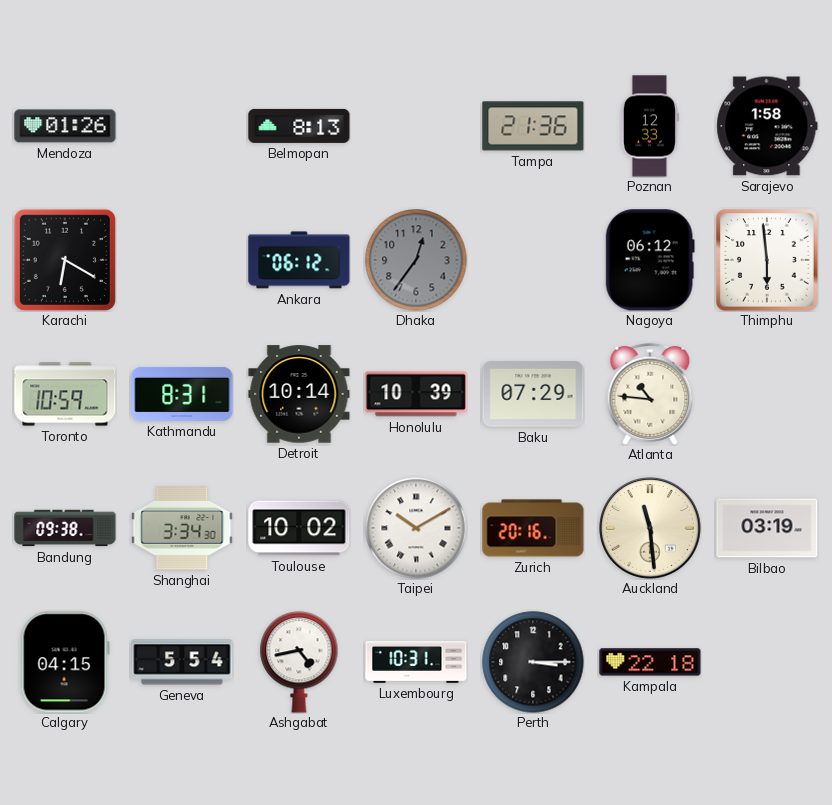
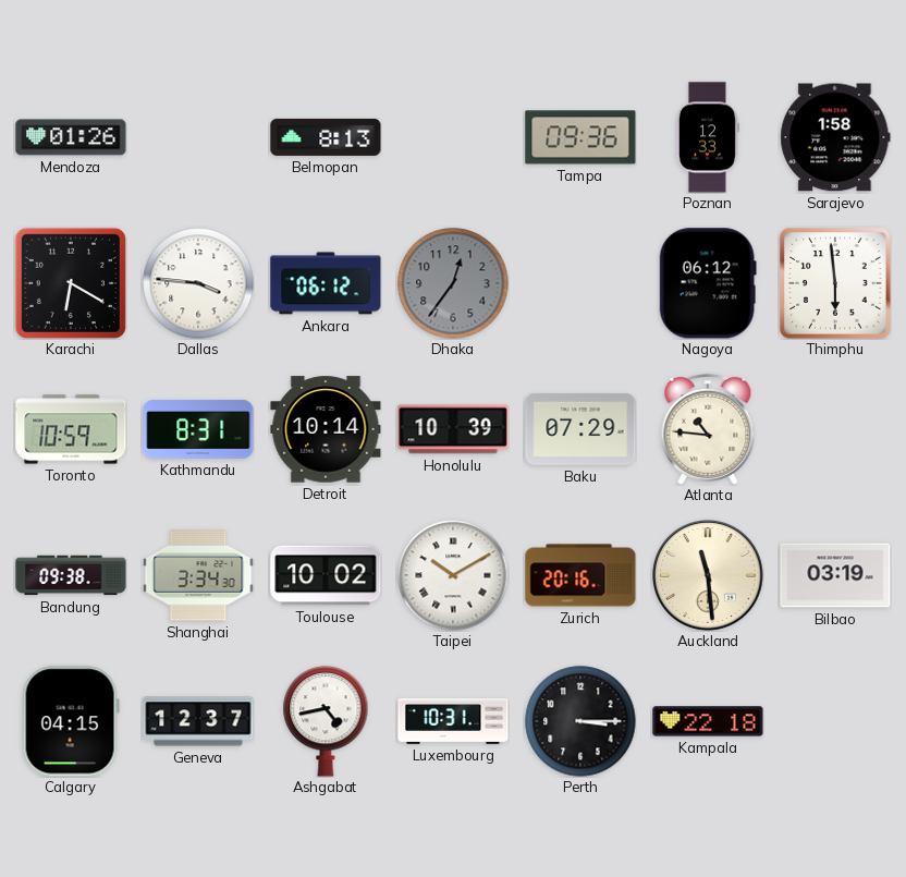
Tampa: 21:36 -> 09:36
Dallas: none -> 3:46
Geneva: 5:54 -> 12:37
